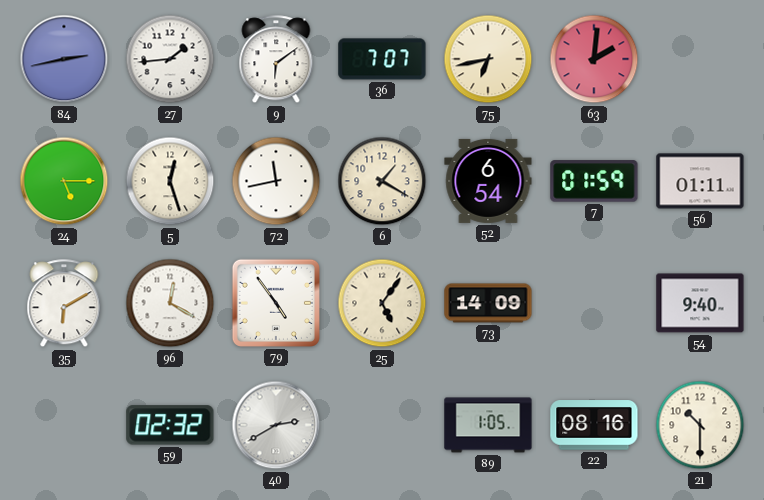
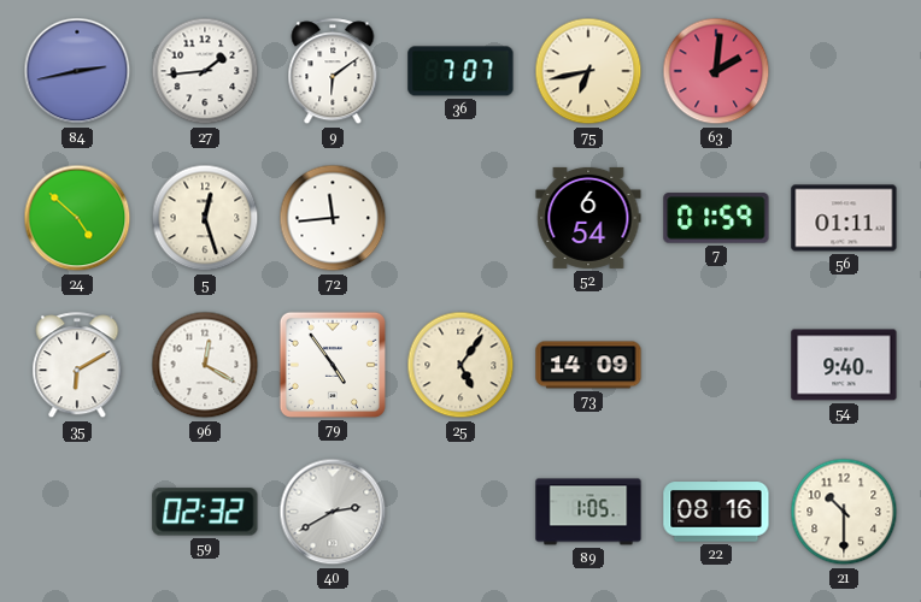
24: 5:15 -> 4:52
72: 11:43 -> 11:44
6: 1:20 -> none
